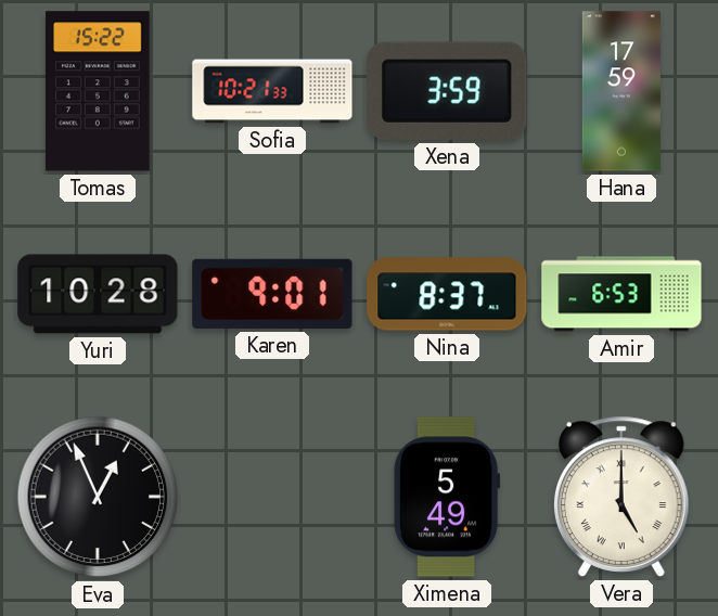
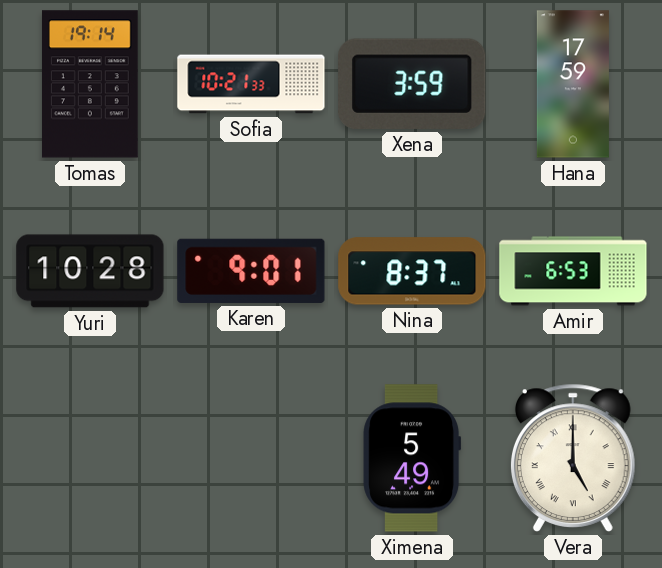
Tomas: 15:22 -> 19:14
Eva: 12:56 -> none
